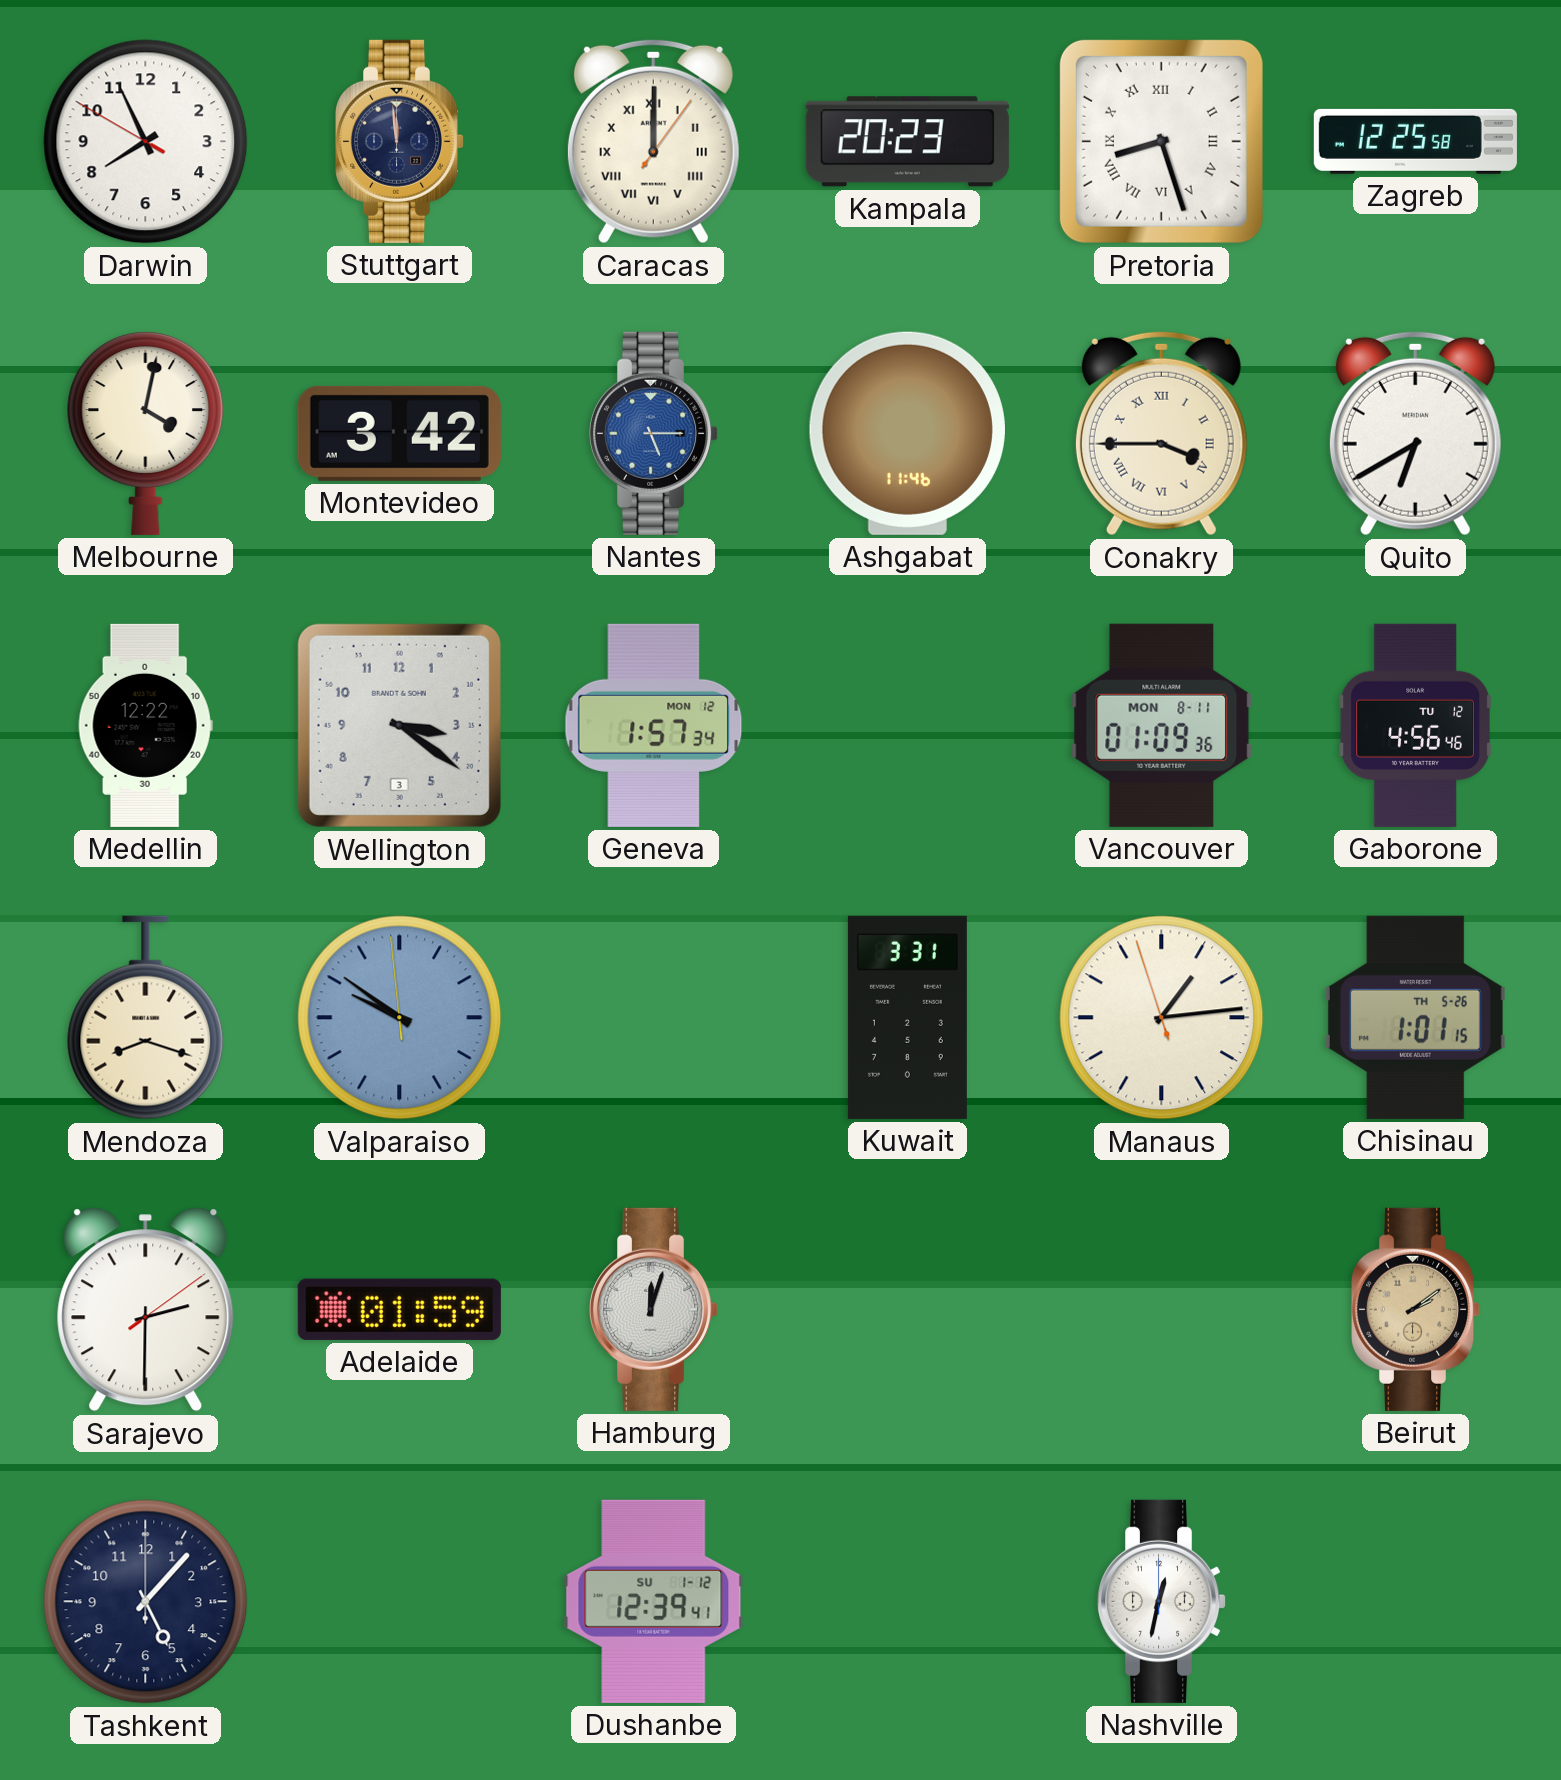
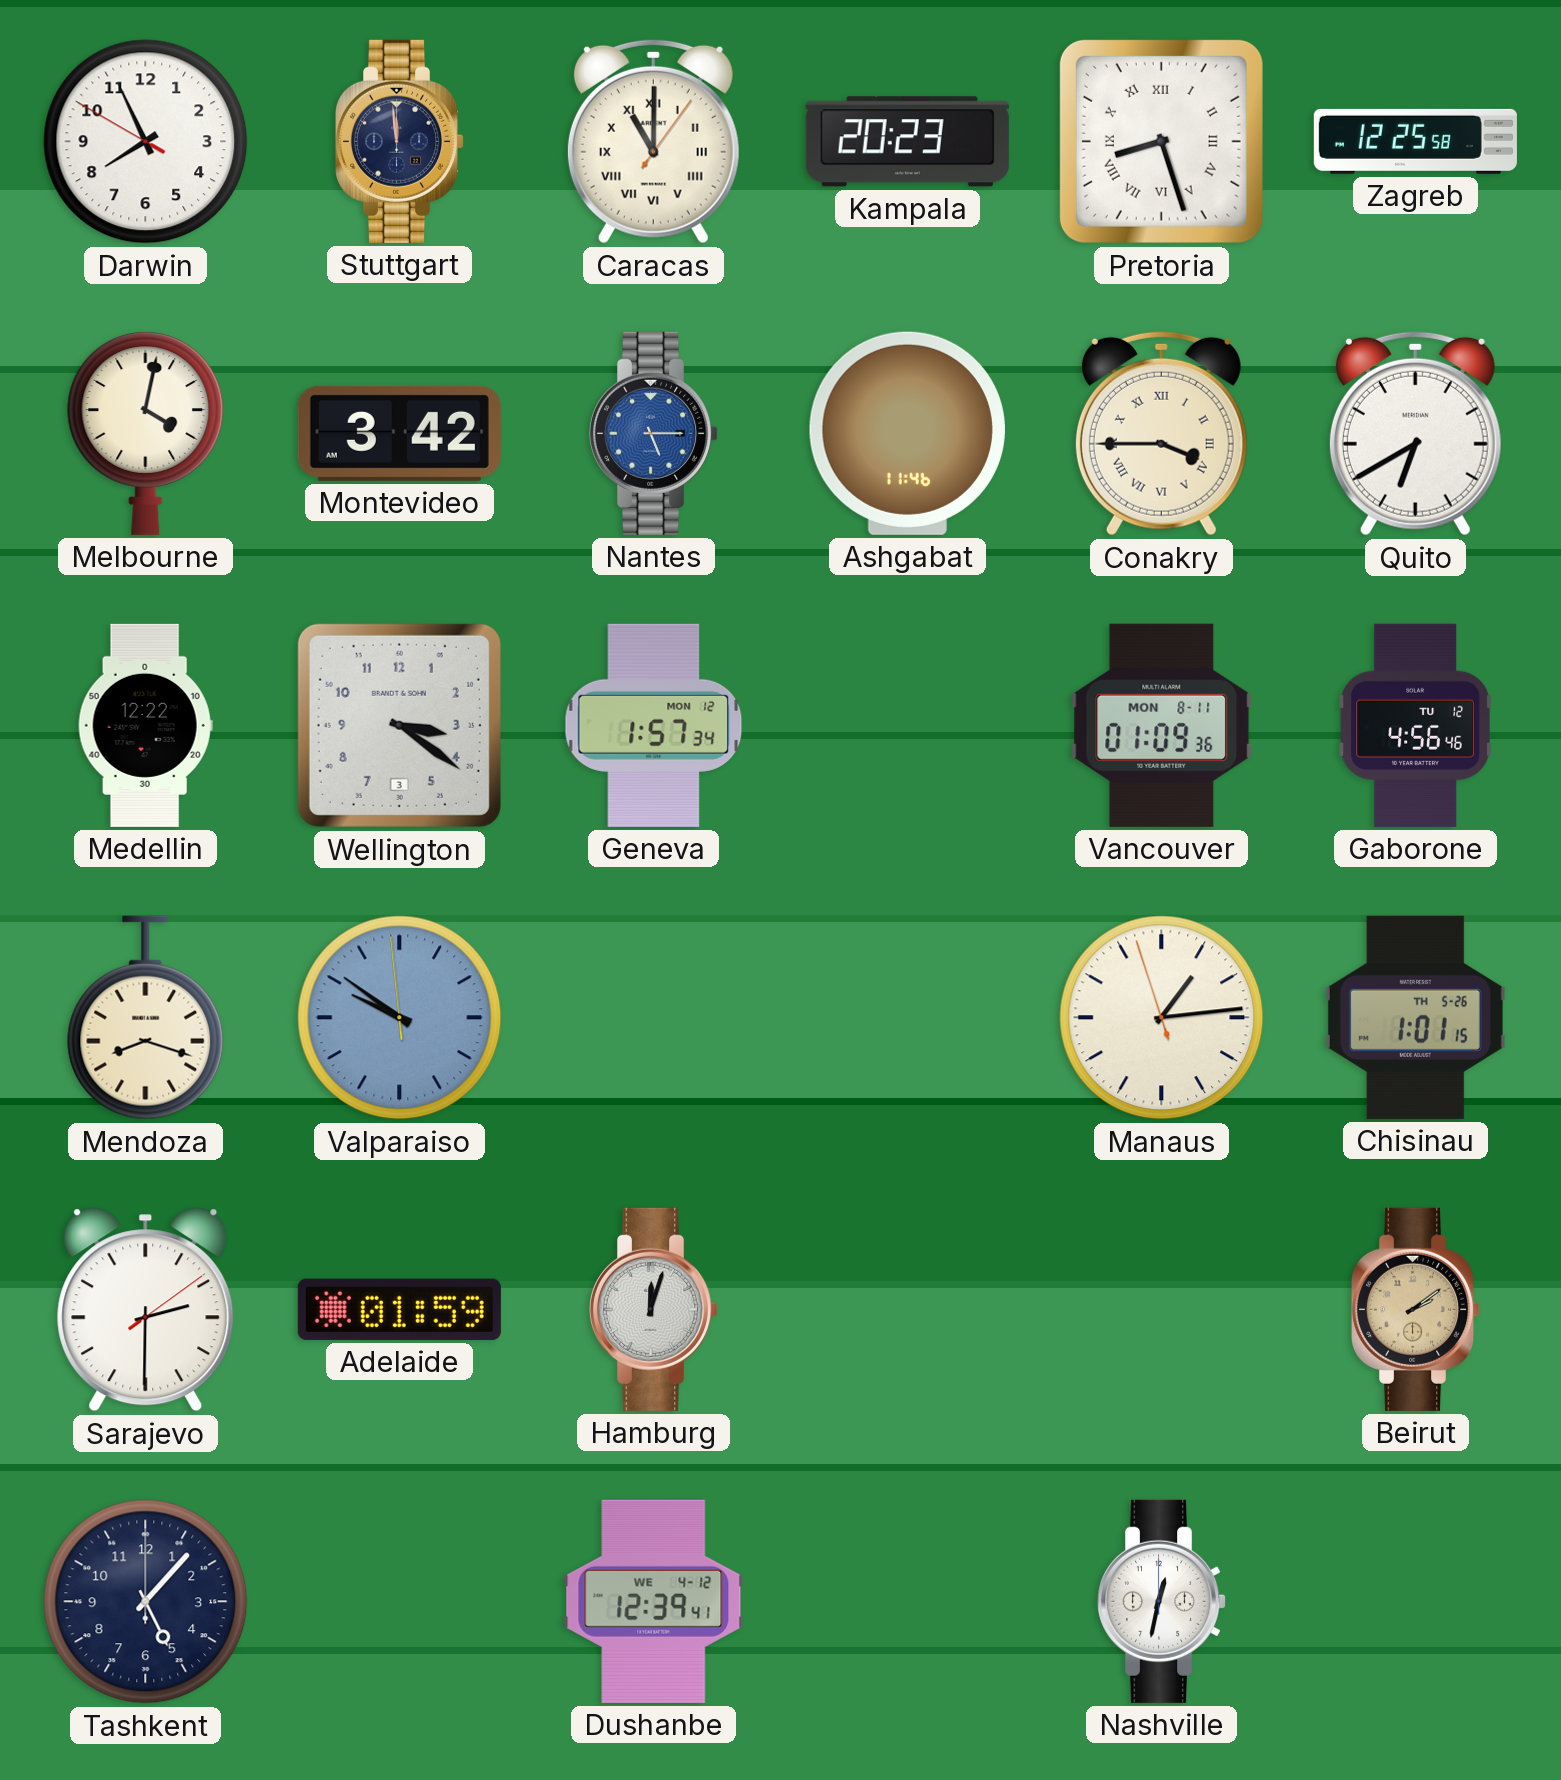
Caracas: 12:00 -> 11:00
Kuwait: 3:31 -> none
Dushanbe date: SU 1-12 -> WE 4-12
